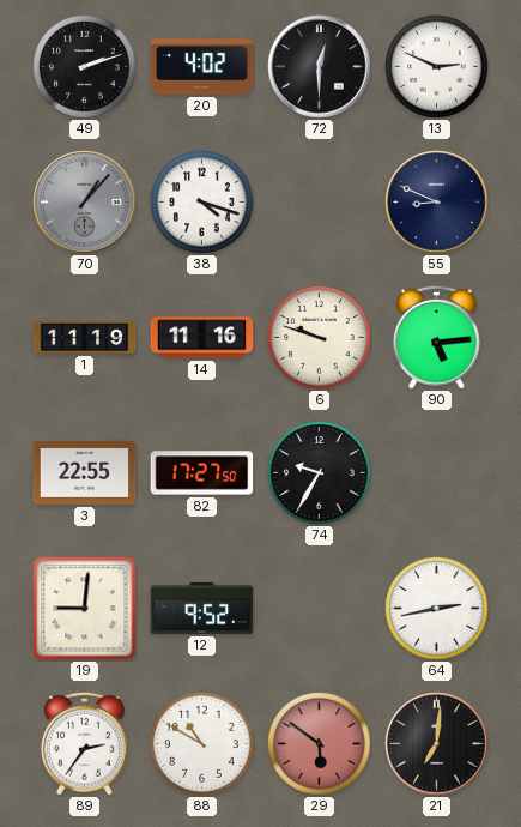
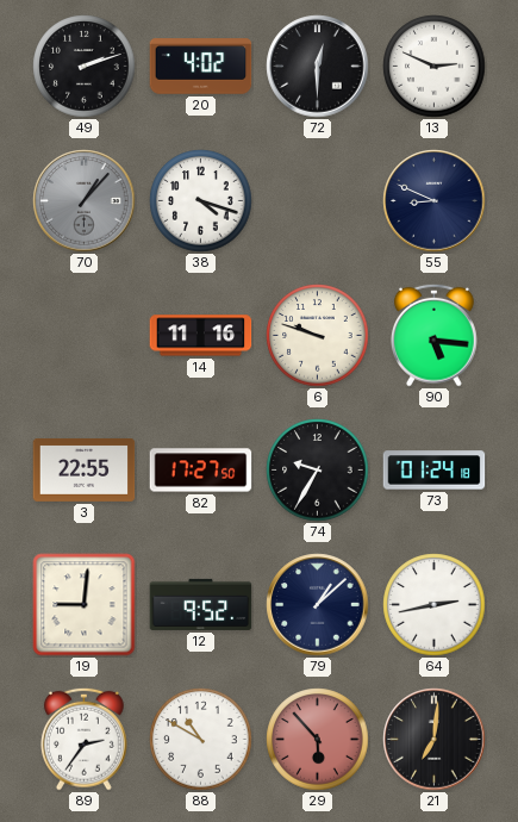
1: 11:19 -> none
90: 5:14 -> 5:16
73: none -> 01:24
79: none -> 1:08
29: 5:51 -> 5:53
